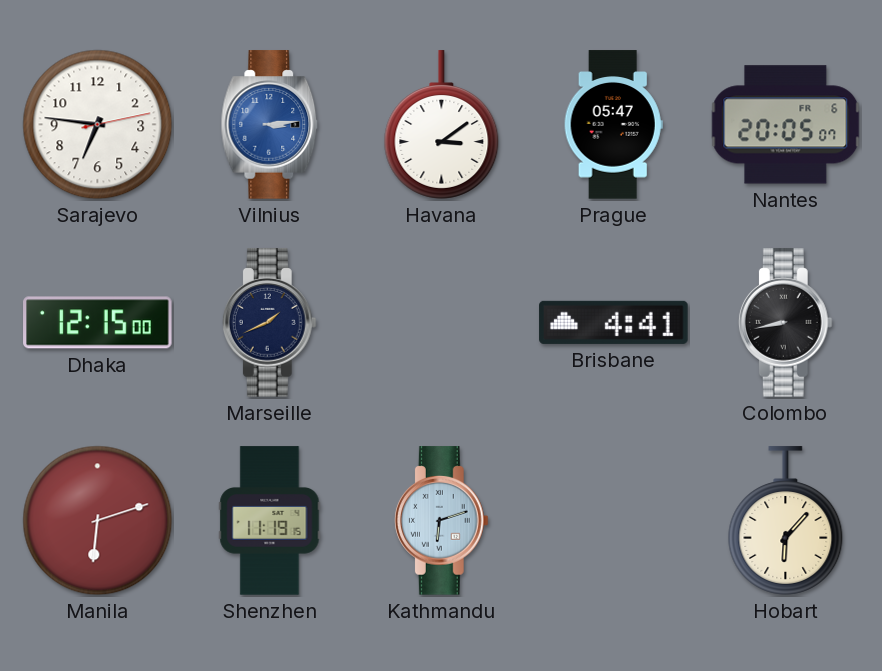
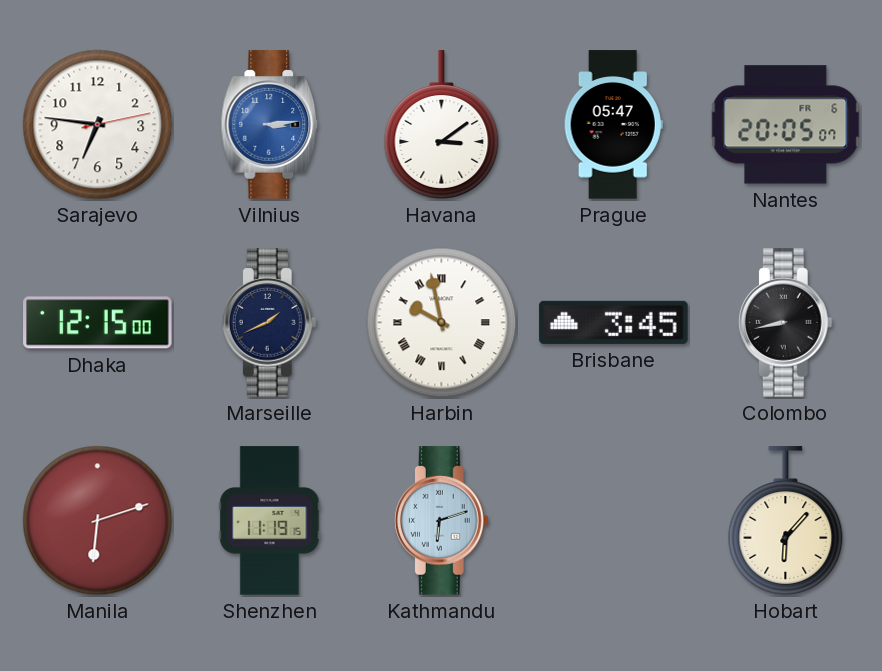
Harbin: none -> 9:58
Brisbane: 4:41 -> 3:45
